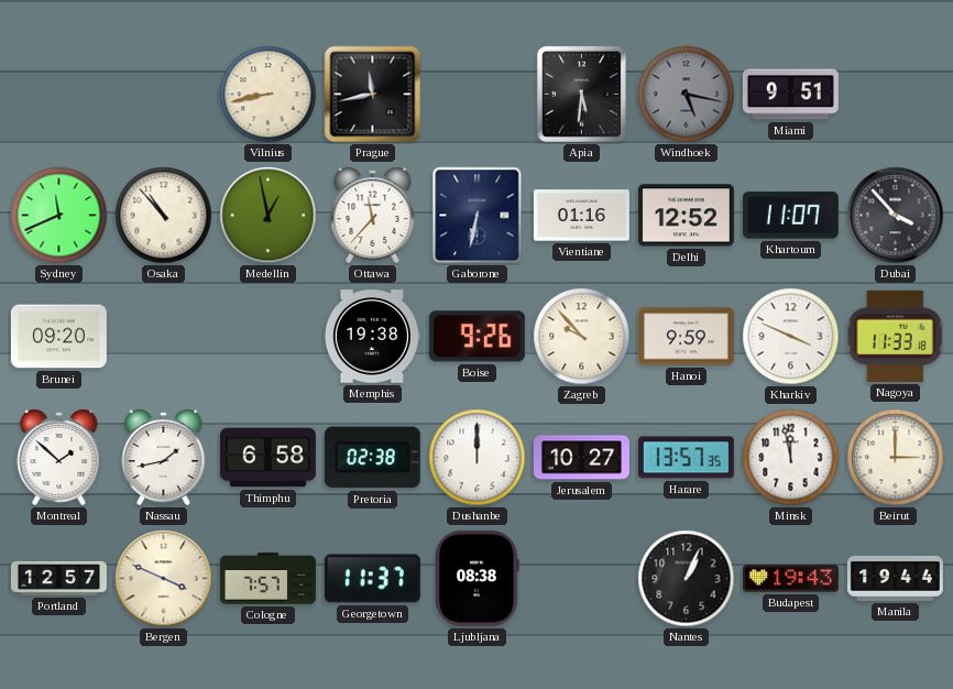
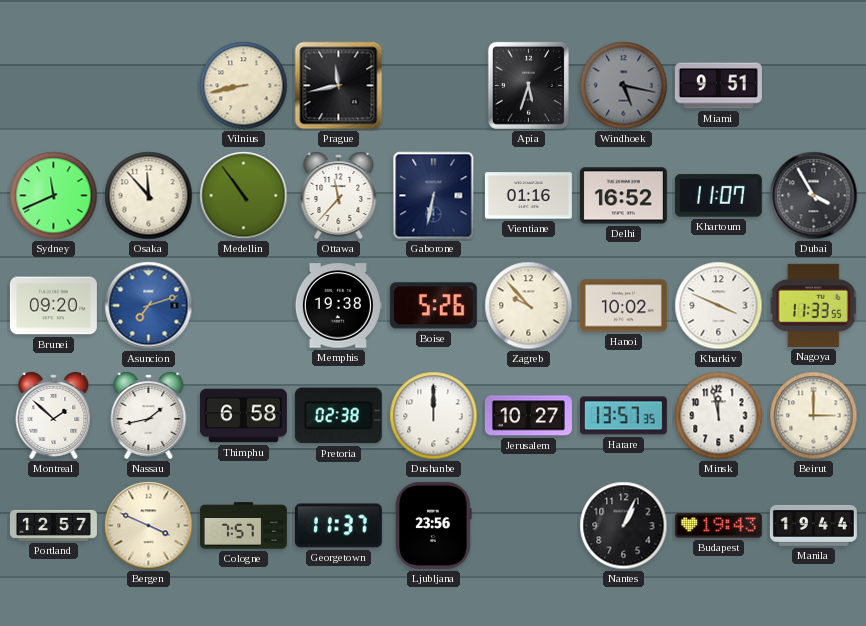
Apia: 5:31 -> 5:33
Osaka: 10:53 -> 11:53
Medellin: 12:58 -> 10:54
Delhi: 12:52 -> 16:52
Dubai: 3:53 -> 3:55
Asuncion: none -> 7:12
Boise: 9:26 -> 5:26
Hanoi: 9:59 -> 10:02
Nagoya: 11:33:18 -> 11:33:55
Ljubljana: 08:38 -> 23:56
